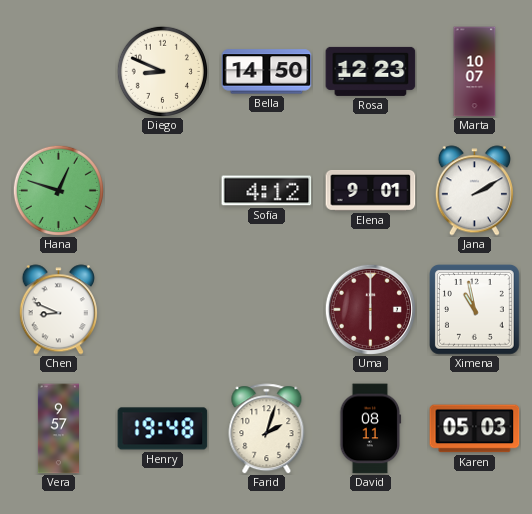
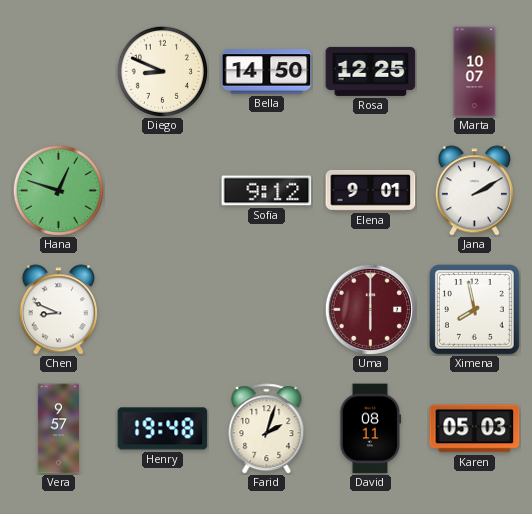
Rosa: 12:23 -> 12:25
Sofia: 4:12 -> 9:12
Ximena: 10:58 -> 7:58
